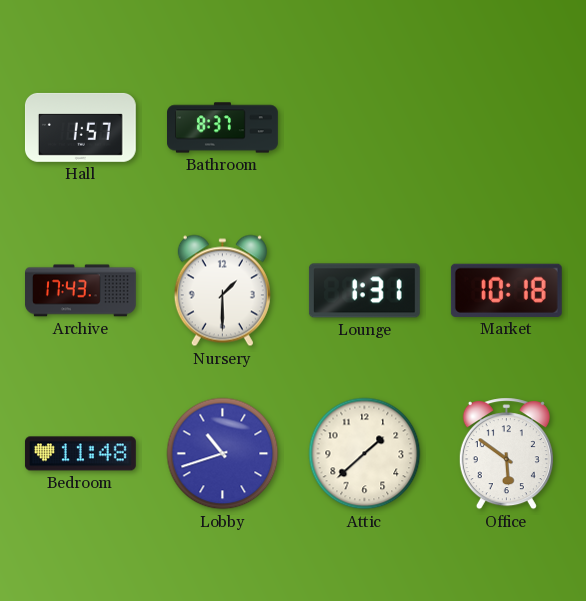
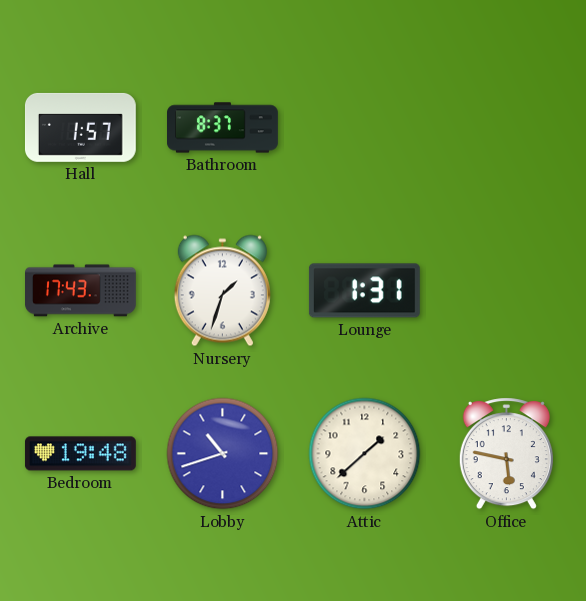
Nursery: 1:30 -> 1:33
Market: 10:18 -> none
Bedroom: 11:48 -> 19:48
Office: 5:51 -> 5:47
